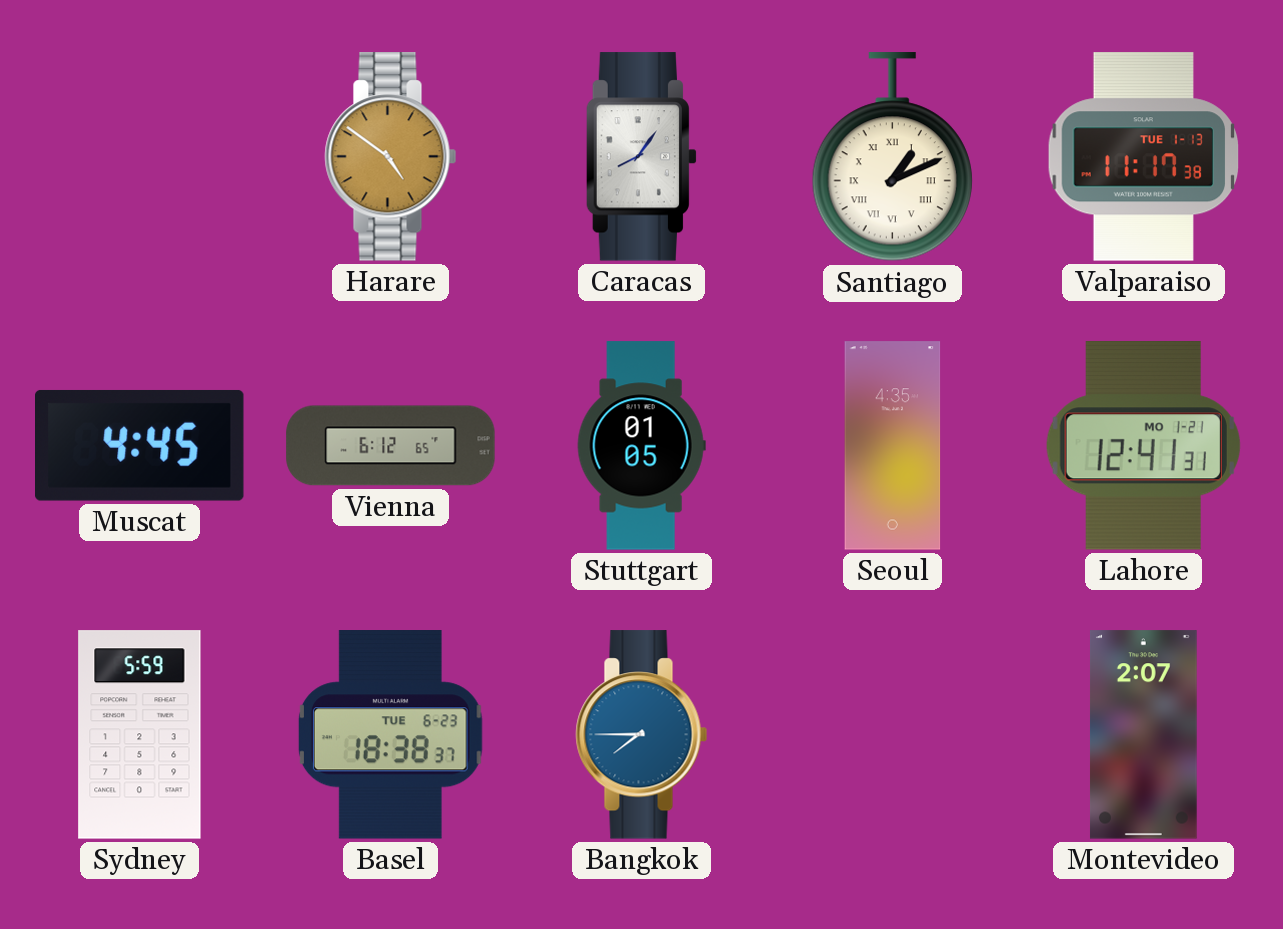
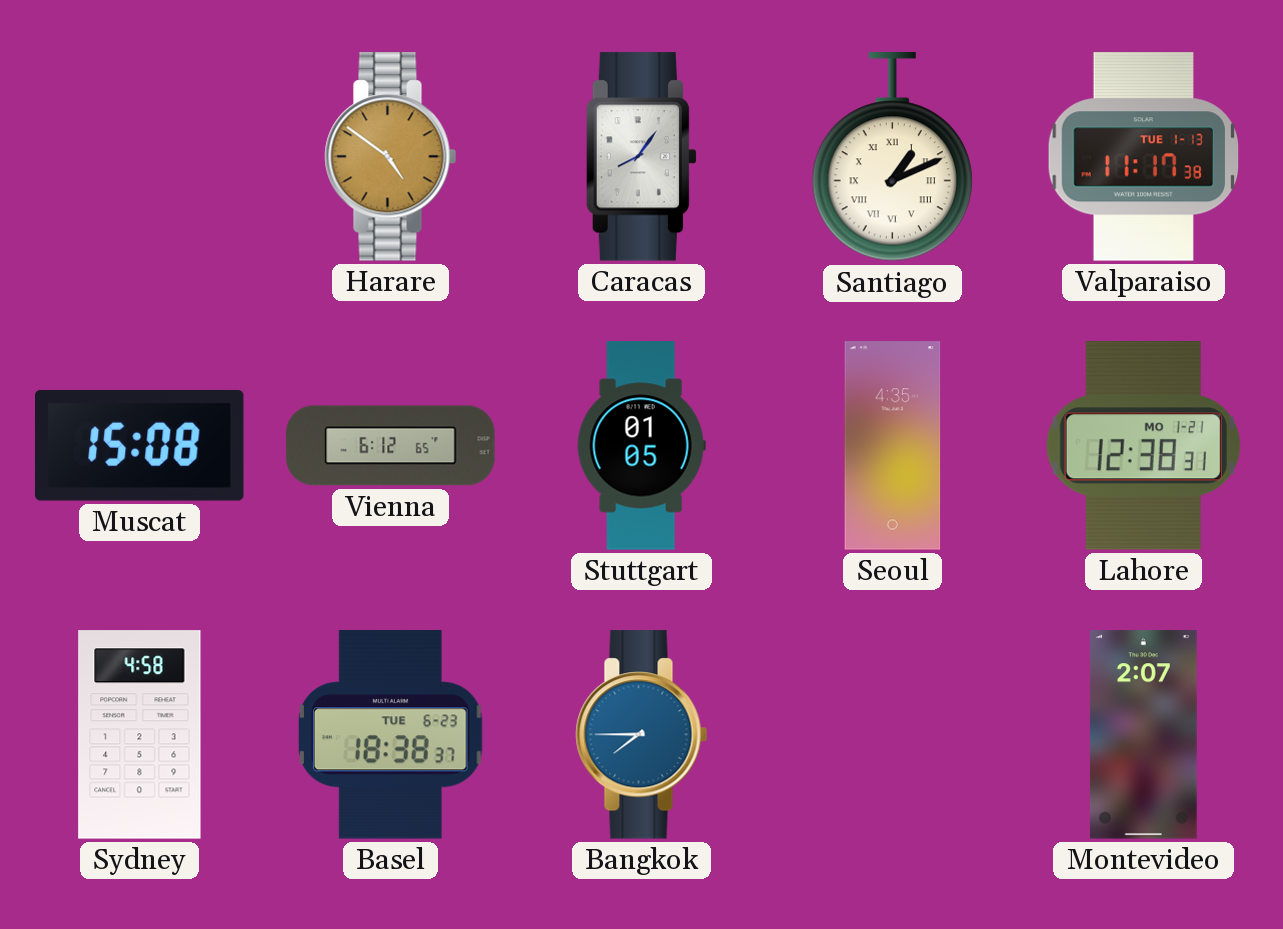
Muscat: 4:45 -> 15:08
Lahore: 12:41 -> 12:38
Sydney: 5:59 -> 4:58
